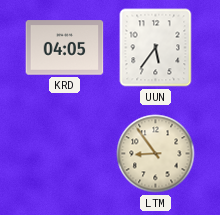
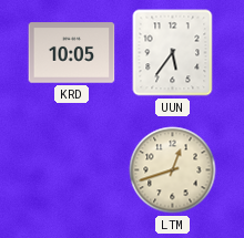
KRD: 04:05 -> 10:05
LTM: 8:54 -> 12:42
